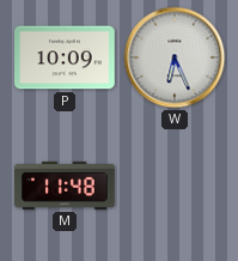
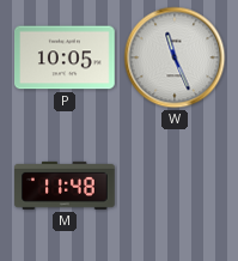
P: 10:09 -> 10:05
W: 6:26 -> 11:26
